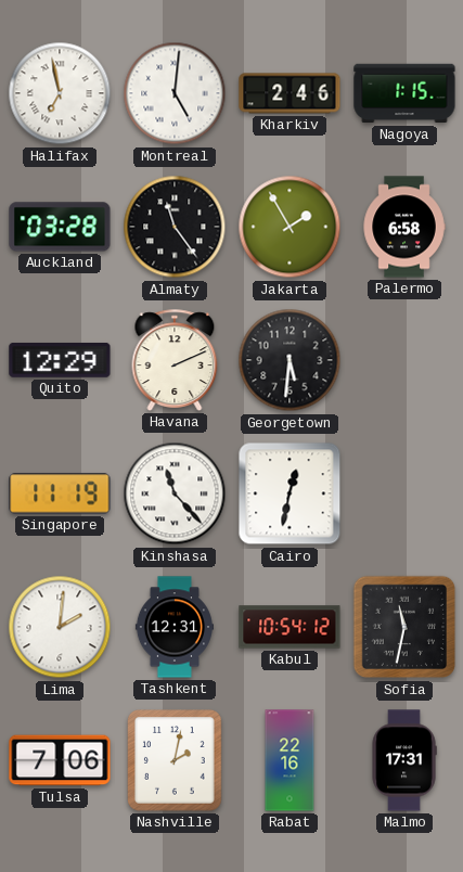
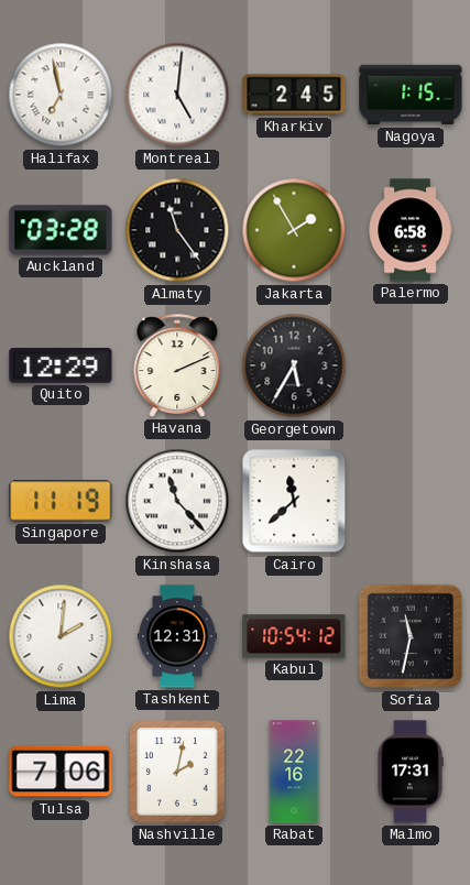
Kharkiv: 2:46 -> 2:45
Georgetown: 5:31 -> 5:35
Cairo: 12:32 -> 11:38
